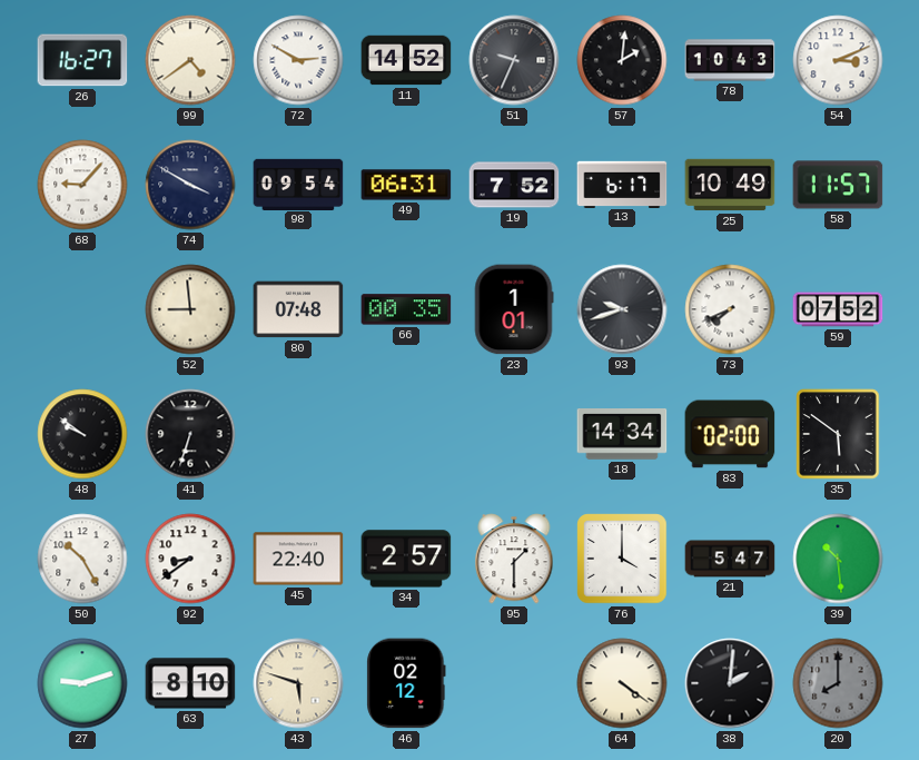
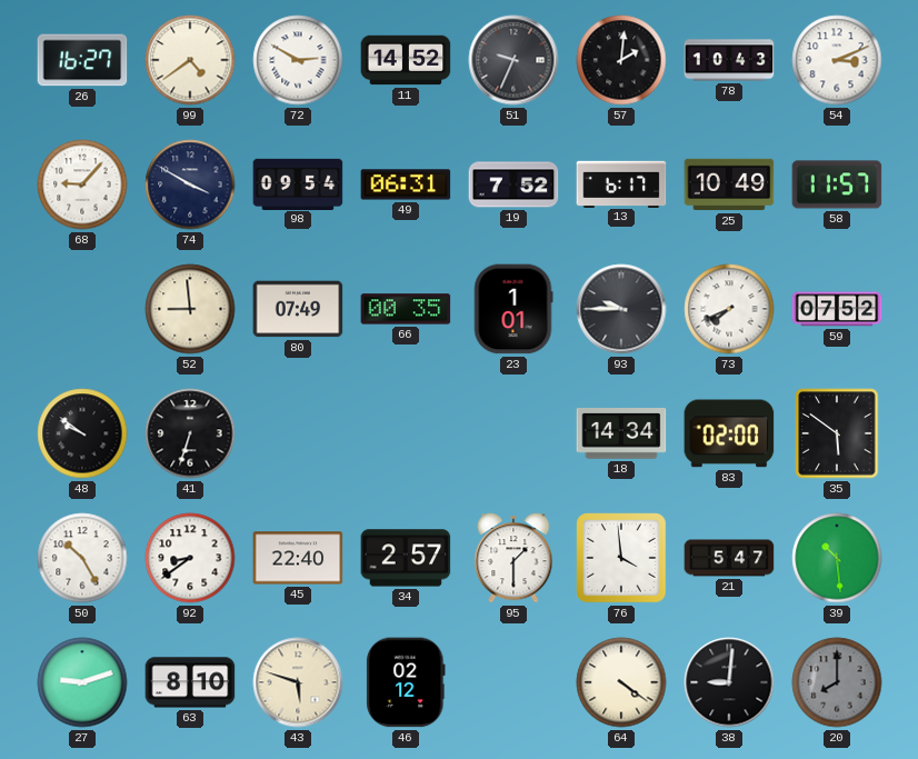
80: 07:48 -> 07:49
93: 9:42 -> 9:45
76: 4:00 -> 3:59
38: 2:01 -> 9:01
